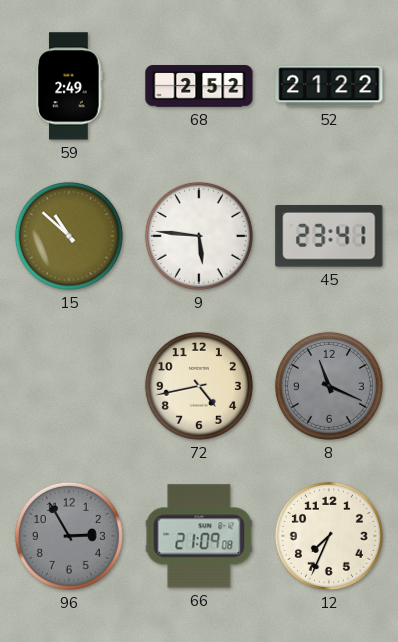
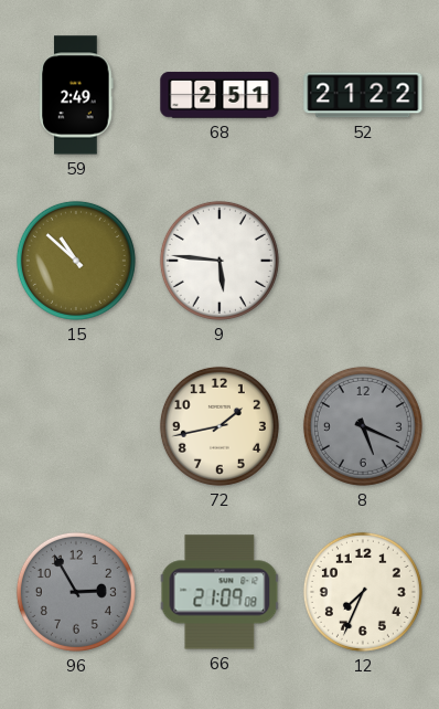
68: 2:52 -> 2:51
45: 23:41 -> none
72: 4:43 -> 1:43
8: 11:19 -> 5:19
